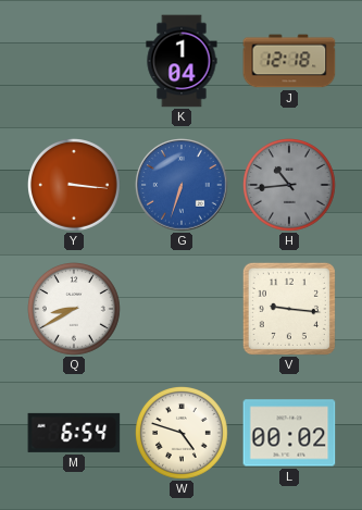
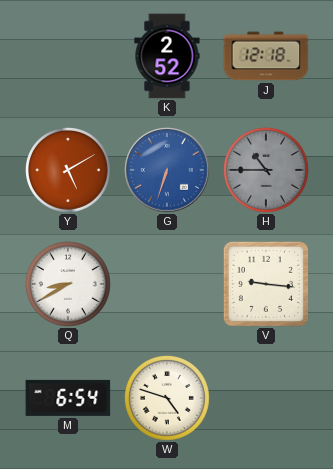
K: 1:04 -> 2:52
Y: 3:16 -> 5:10
H: 10:44 -> 10:45
L: 00:02 -> none
